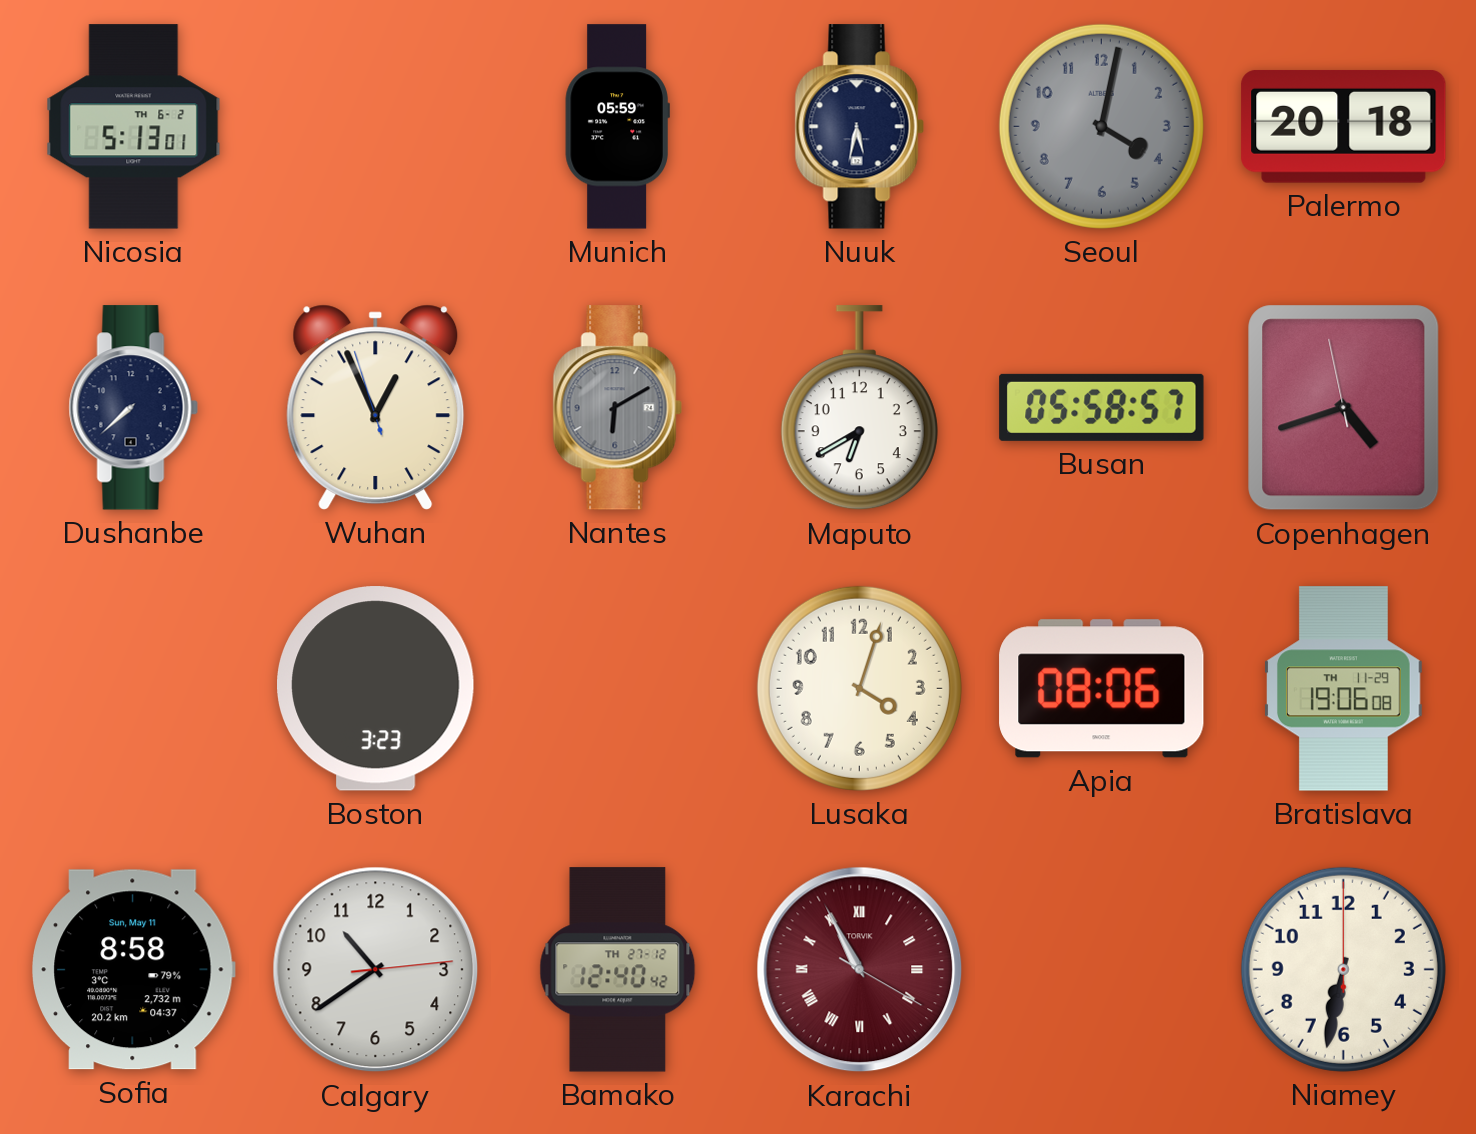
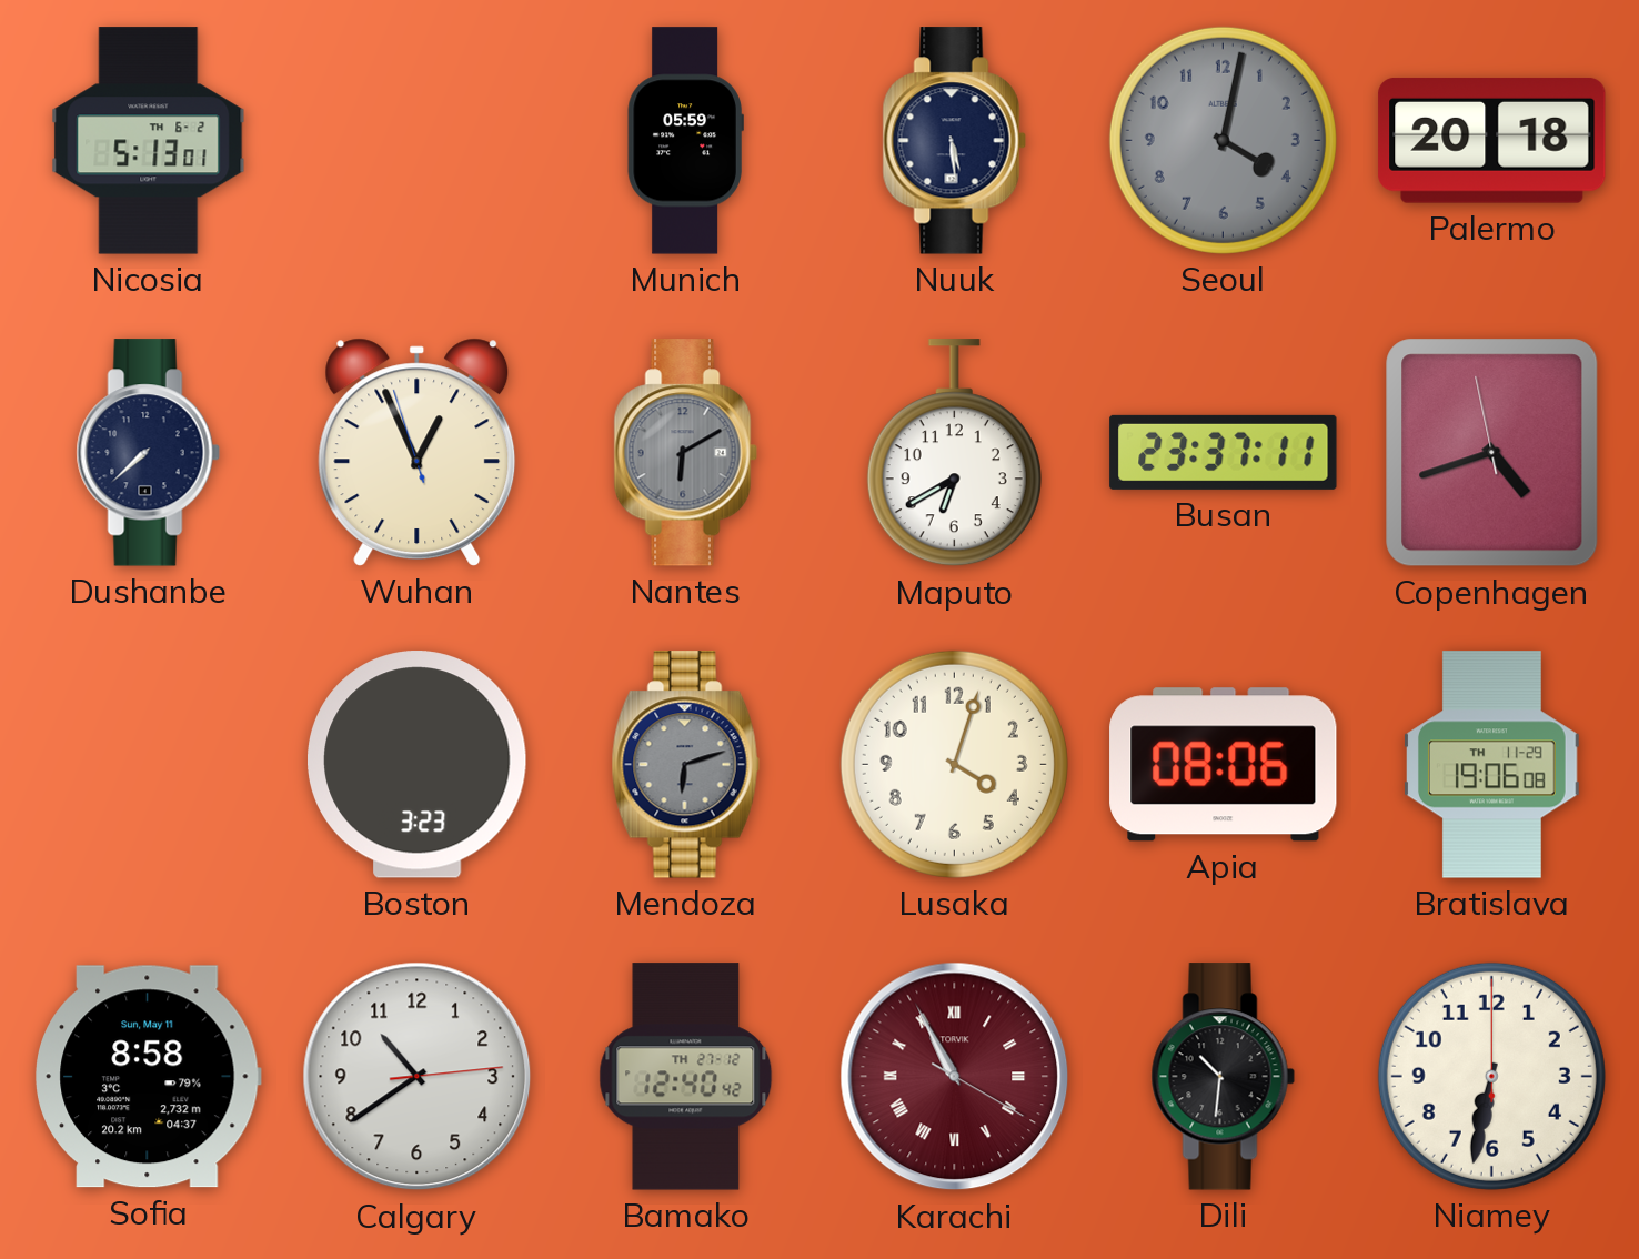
Nuuk: 5:32 -> 5:29
Busan: 05:58 -> 23:37
Mendoza: none -> 6:12
Dili: none -> 10:31
